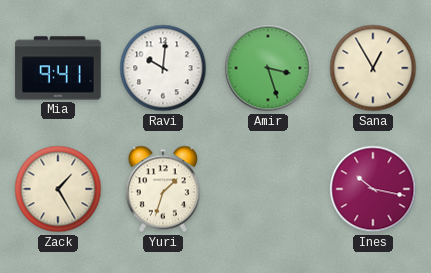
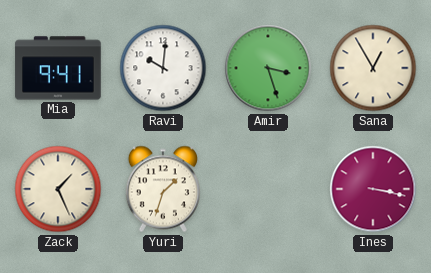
Zack: 1:25 -> 1:26
Ines: 10:17 -> 3:17
